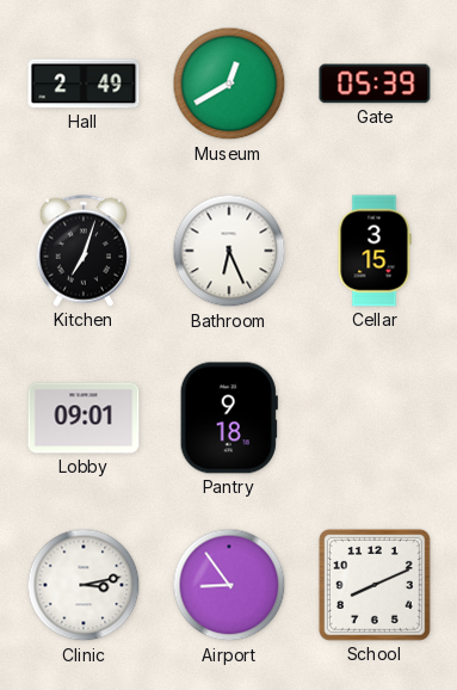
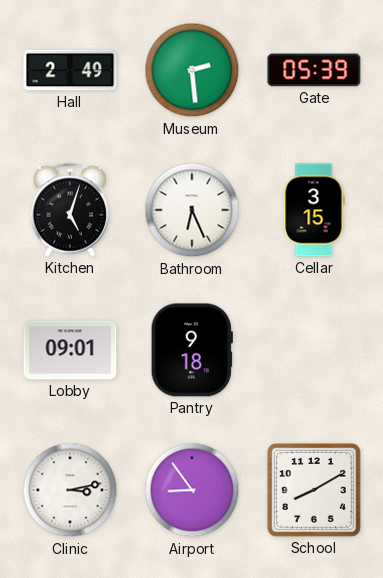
Museum: 12:40 -> 2:29
Kitchen: 7:03 -> 5:03
School: 8:11 -> 8:10
